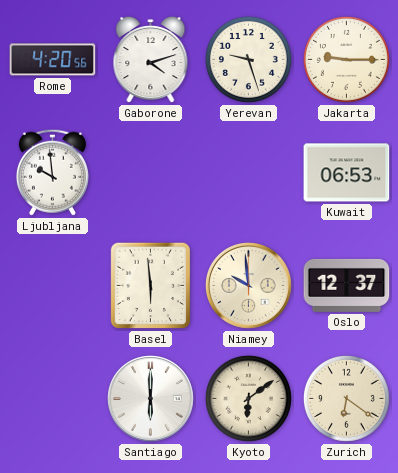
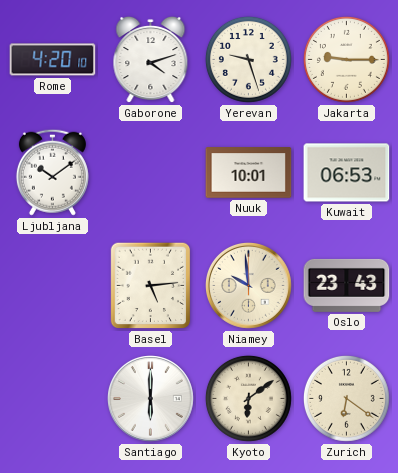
Rome: 4:20:56 -> 4:20:10
Ljubljana: 9:59 -> 10:09
Nuuk: none -> 10:01
Basel: 5:59 -> 5:14
Oslo: 12:37 -> 23:43
